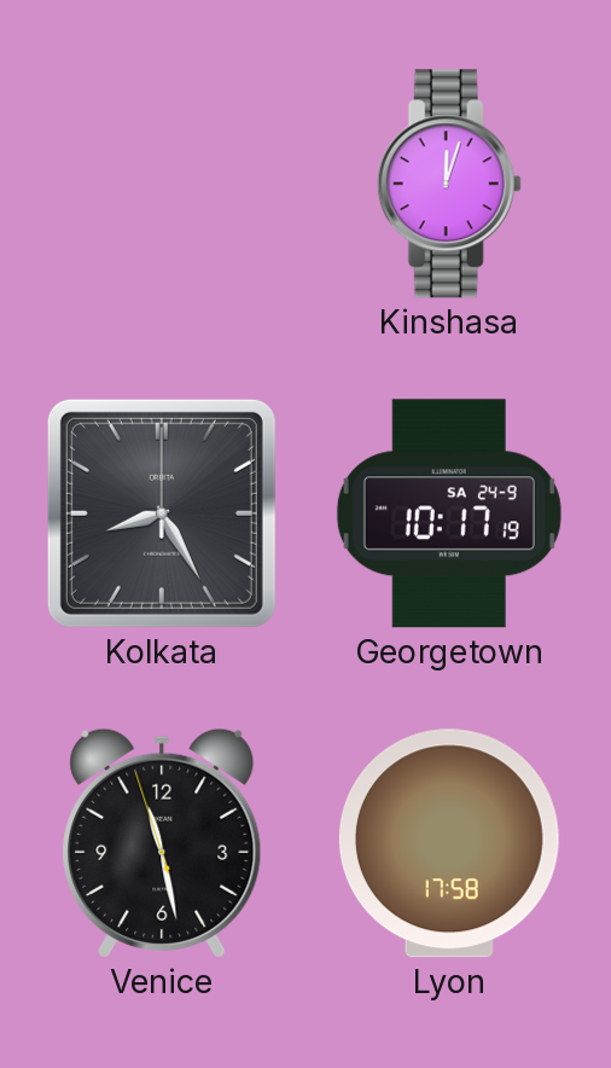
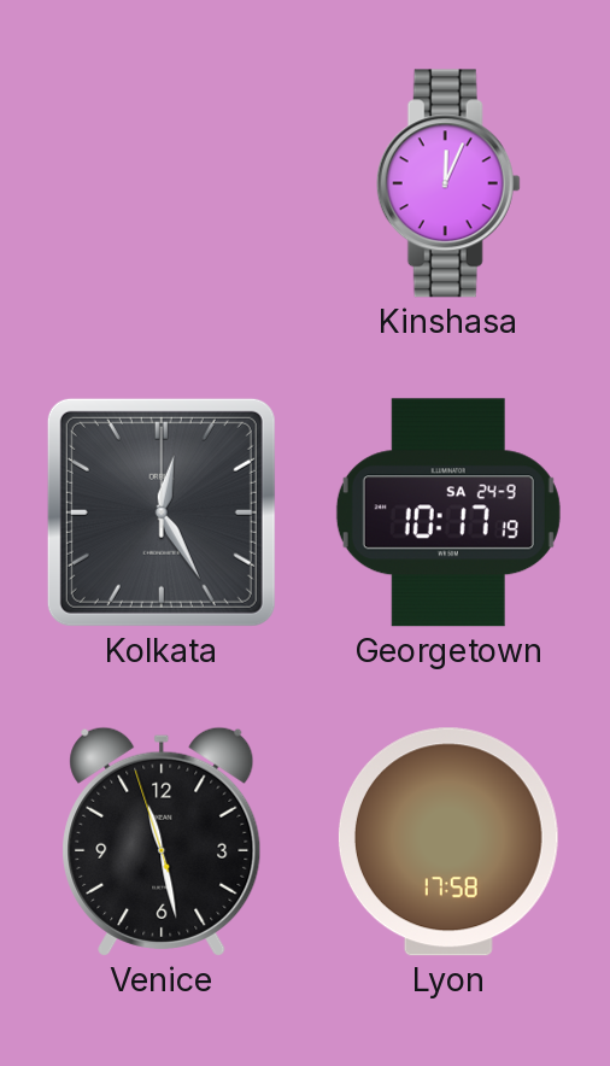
Kinshasa: 12:03 -> 12:04
Kolkata: 8:25 -> 12:25
